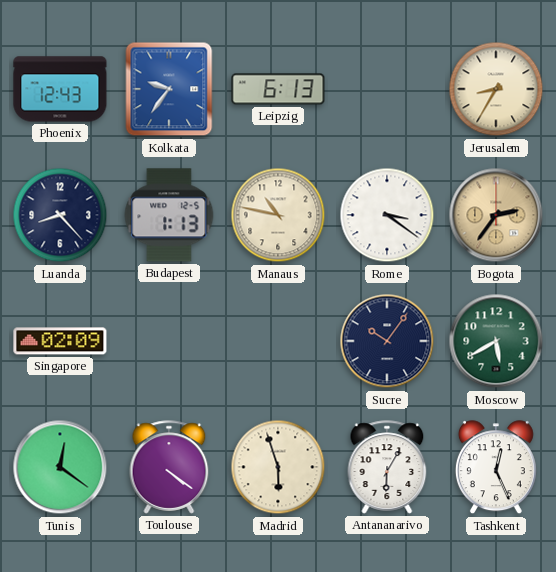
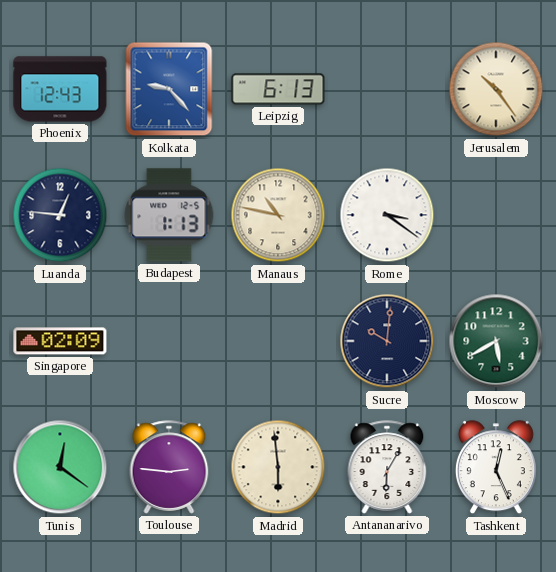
Kolkata: 9:36 -> 9:23
Jerusalem: 8:35 -> 10:24
Luanda: 8:23 -> 12:46
Bogota: 2:36 -> none
Sucre: 10:06 -> 10:01
Toulouse: 4:21 -> 2:46
Madrid: 5:57 -> 5:59
